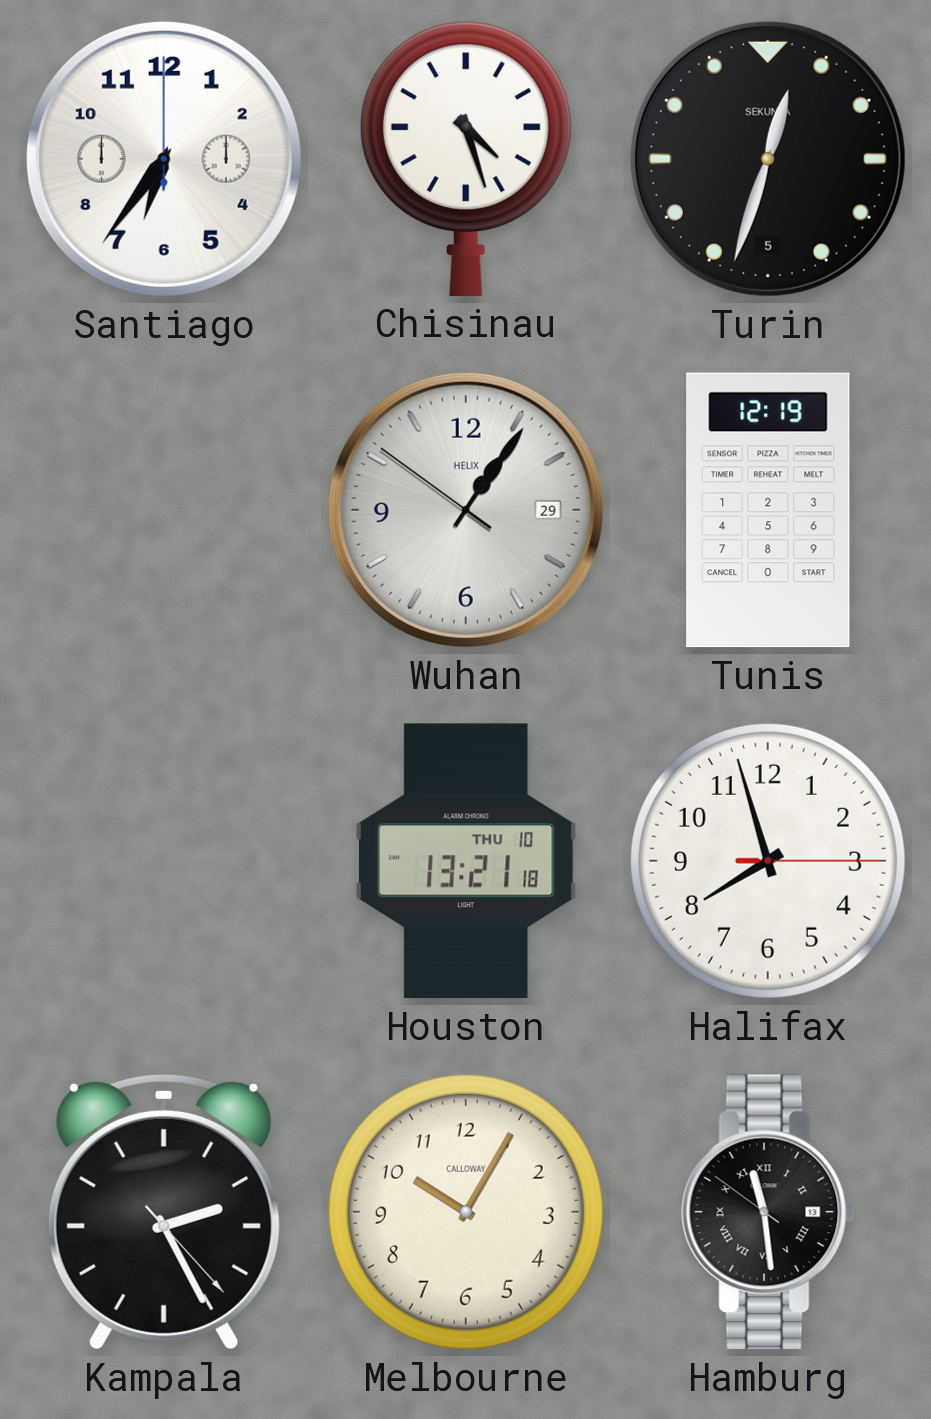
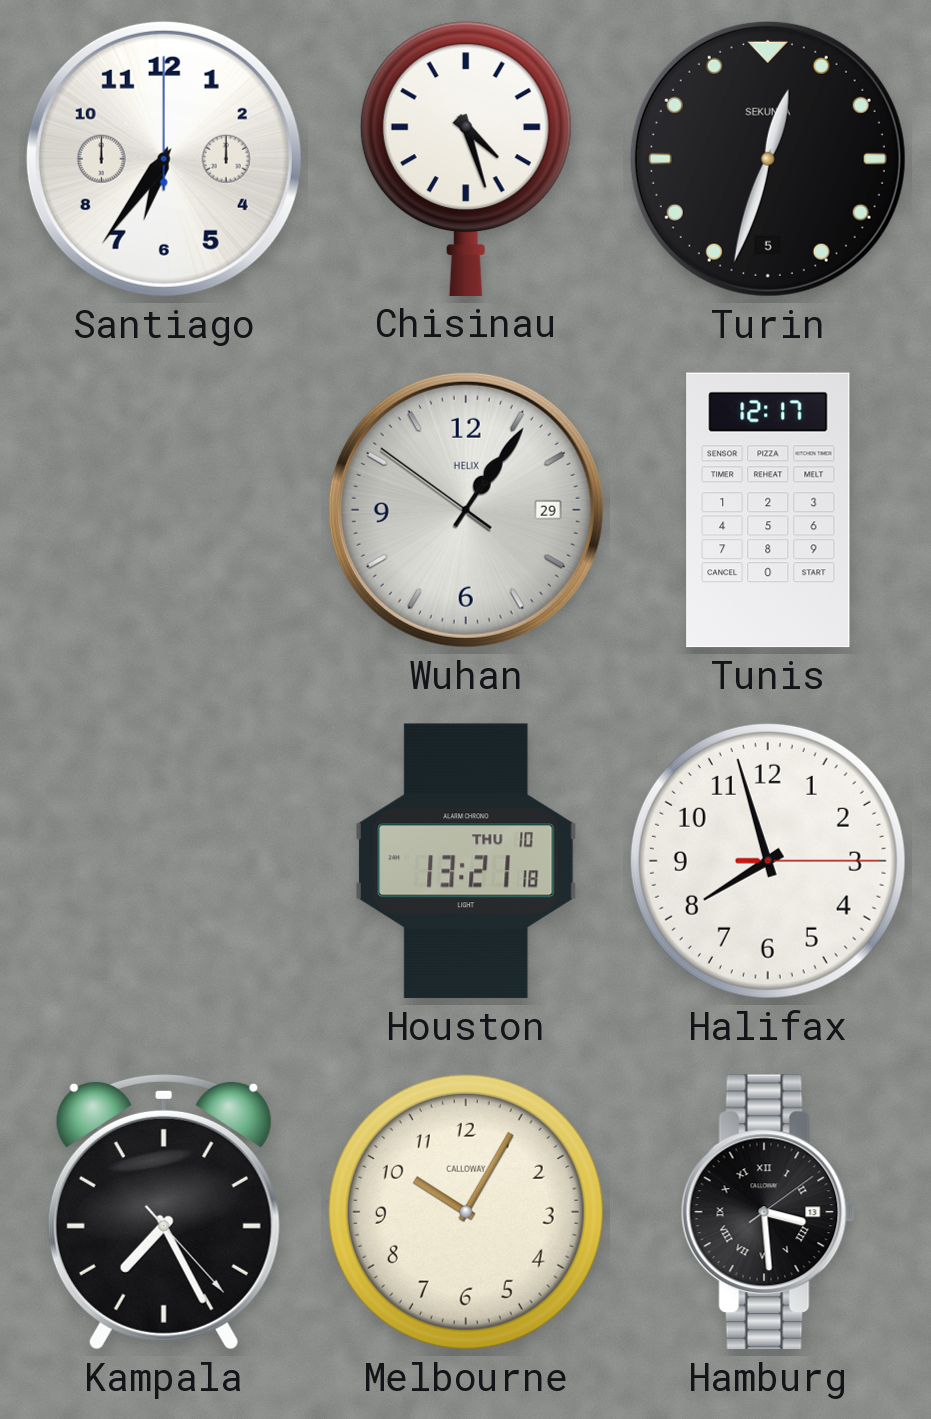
Tunis: 12:19 -> 12:17
Kampala: 2:25 -> 7:25
Hamburg: 11:28 -> 3:29
